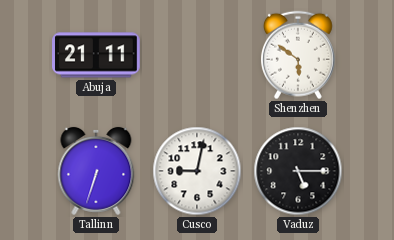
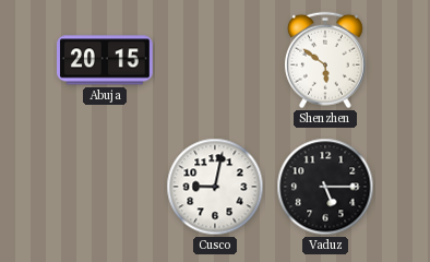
Abuja: 21:11 -> 20:15
Tallinn: 6:33 -> none
